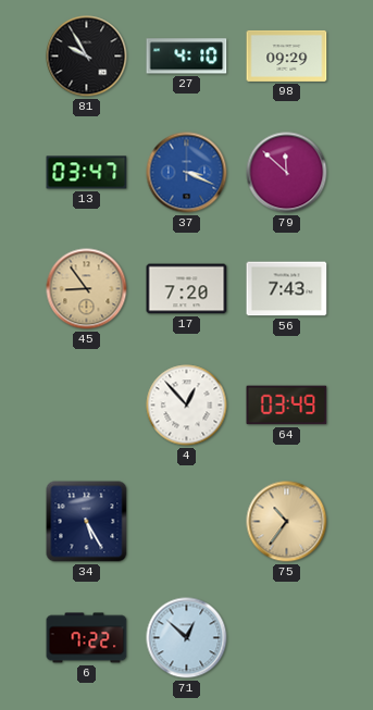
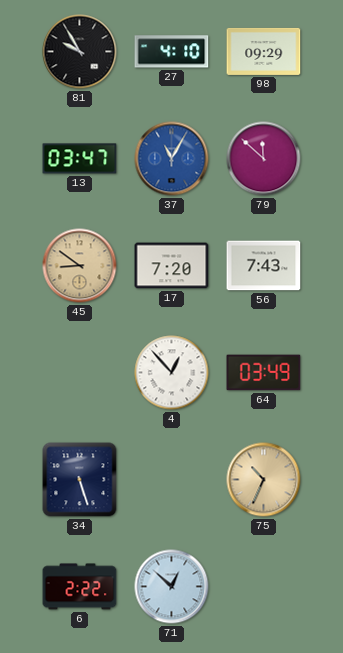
37: 3:19 -> 11:05
45: 8:54 -> 8:51
34: 5:25 -> 5:27
75: 10:36 -> 10:34
6: 7:22 -> 2:22
